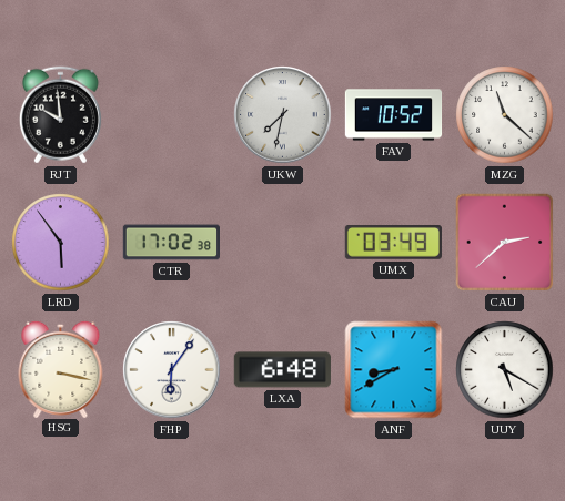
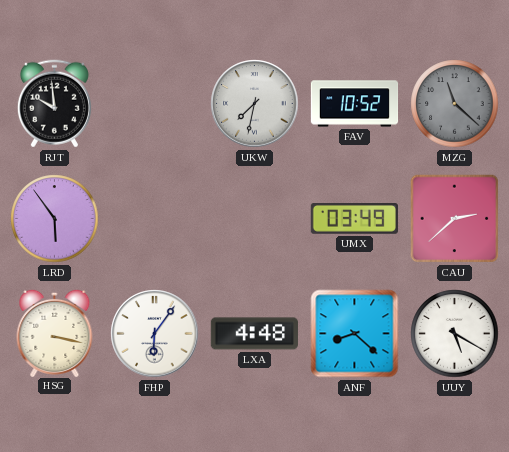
MZG dial: white -> grey
CTR: 17:02 -> none
LXA: 6:48 -> 4:48
ANF: 8:40 -> 8:22
